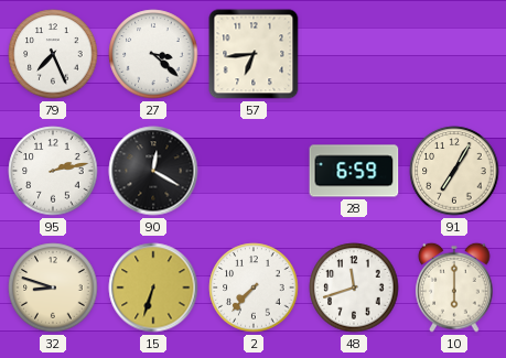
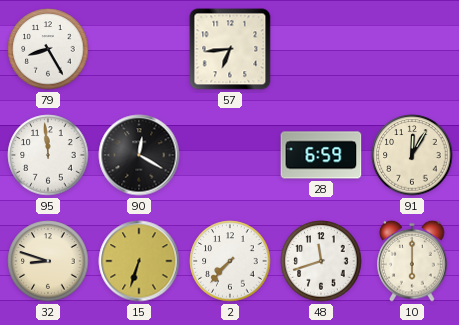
79: 7:26 -> 8:25
27: 3:22 -> none
95: 2:13 -> 11:59
91: 7:05 -> 12:05
